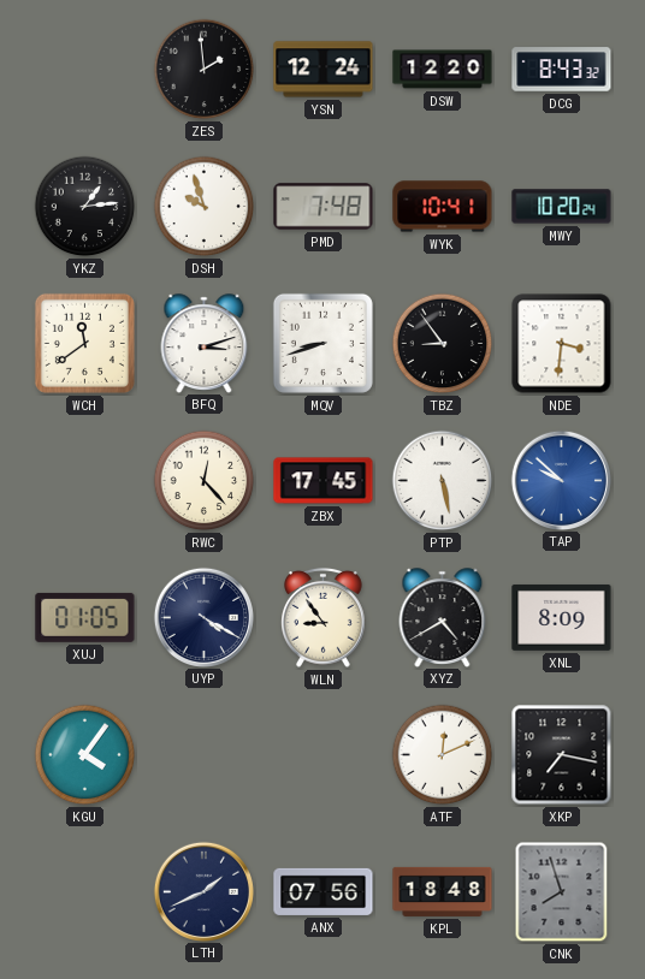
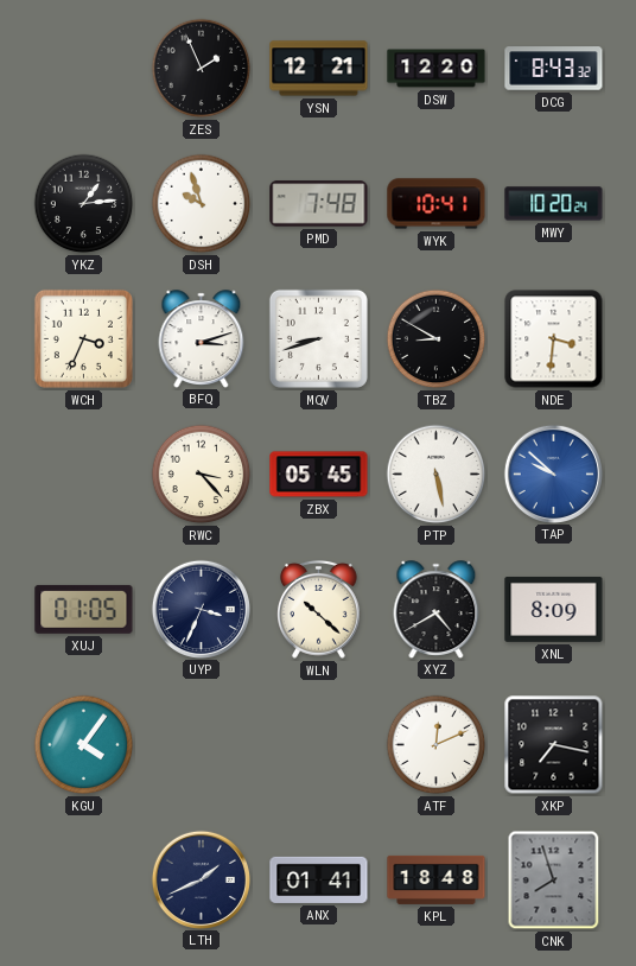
ZES: 1:59 -> 1:56
YSN: 12:24 -> 12:21
WCH: 11:39 -> 3:34
TBZ: 8:54 -> 8:50
RWC: 12:23 -> 3:23
ZBX: 17:45 -> 05:45
UYP: 4:20 -> 3:34
WLN: 8:54 -> 10:22
ANX: 07:56 -> 01:41
